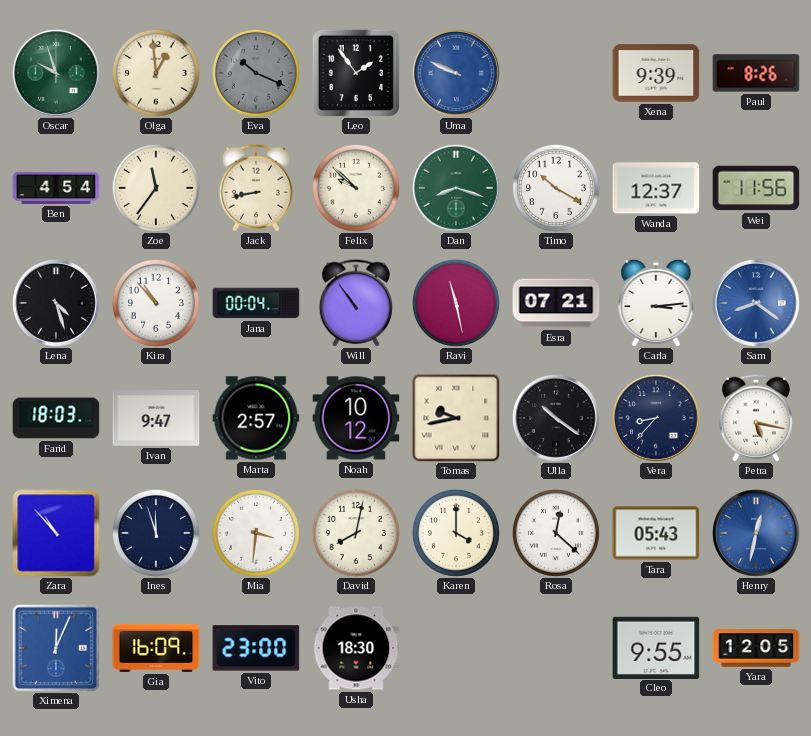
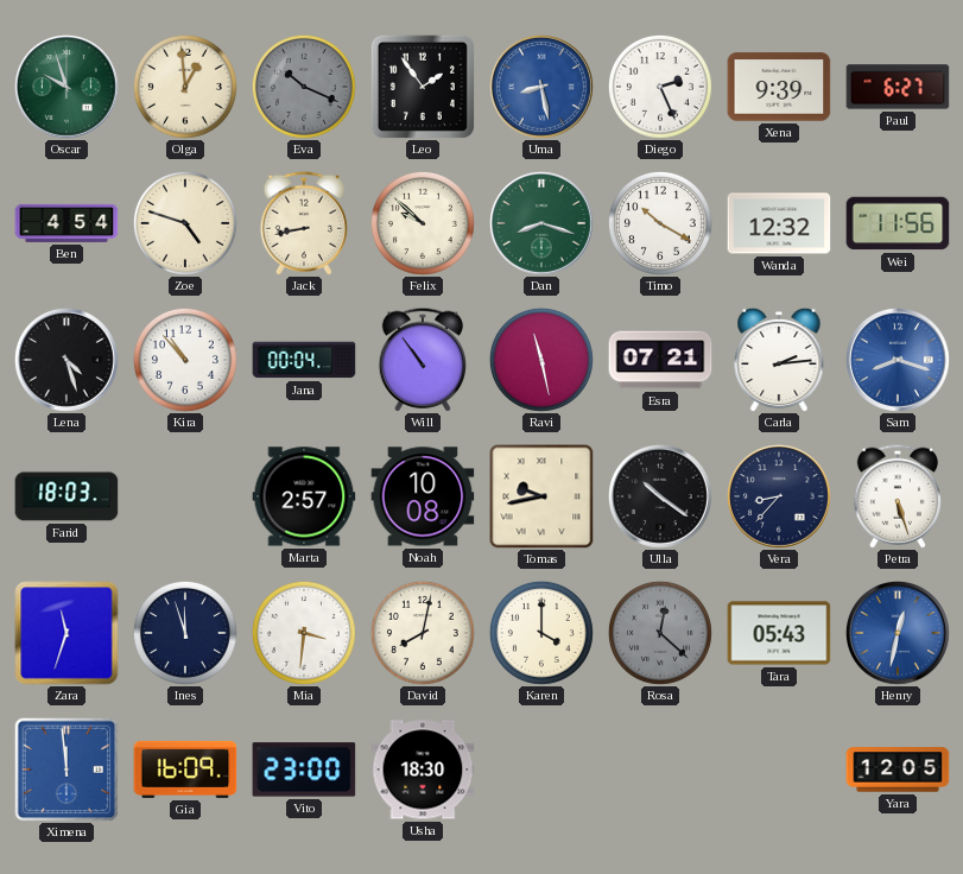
Uma: 9:49 -> 8:28
Diego: none -> 2:26
Paul: 8:26 -> 6:27
Zoe: 11:36 -> 4:48
Wanda: 12:37 -> 12:32
Carla: 3:14 -> 2:14
Sam: 8:21 -> 8:18
Ivan: 9:47 -> none
Noah: 10:12 -> 10:08
Petra: 5:17 -> 5:27
Zara: 10:53 -> 11:33
Rosa dial: white -> grey
Ximena: 12:04 -> 11:59
Cleo: 9:55 -> none
